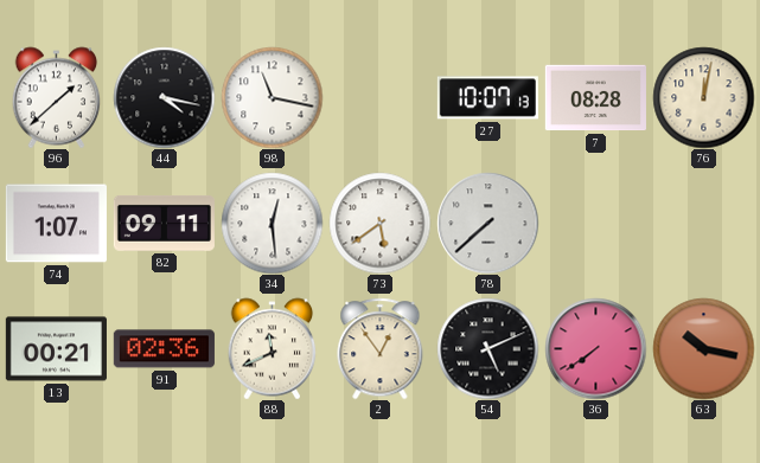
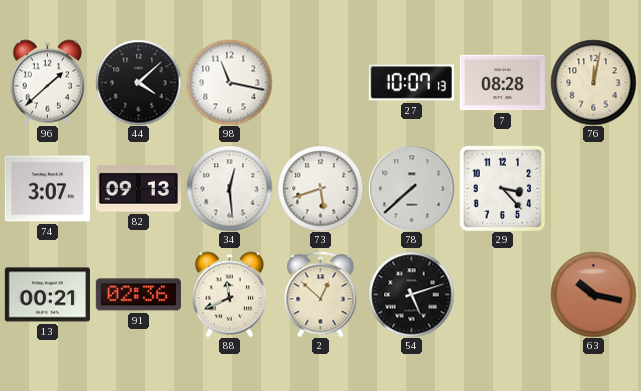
44: 4:17 -> 4:08
74: 1:07 -> 3:07
82: 09:11 -> 09:13
73: 5:39 -> 5:42
29: none -> 3:23
2: 12:54 -> 12:52
54: 5:11 -> 5:12
36: 7:39 -> none
